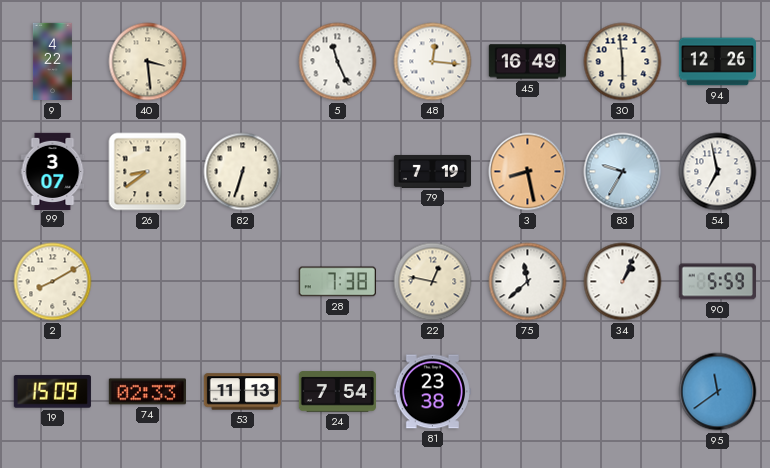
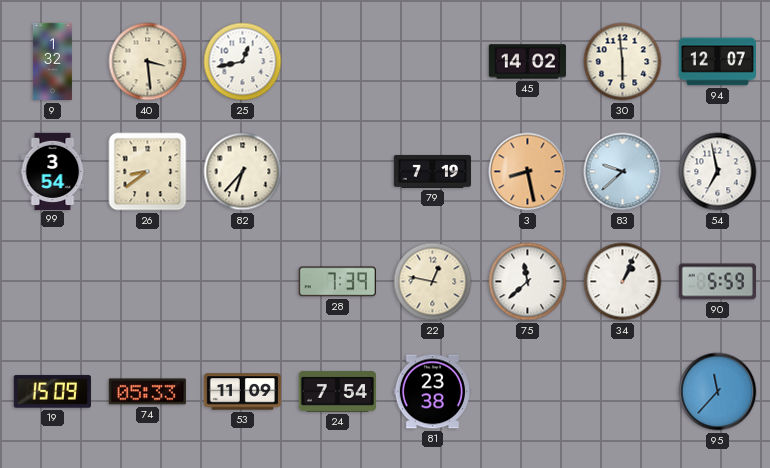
9: 4:22 -> 1:32
25: none -> 12:43
5: 11:26 -> none
48: 12:16 -> none
45: 16:49 -> 14:02
94: 12:26 -> 12:07
99: 3:07 -> 3:54
82: 6:33 -> 6:37
83: 9:35 -> 9:38
2: 8:10 -> none
28: 7:38 -> 7:39
74: 02:33 -> 05:33
53: 11:13 -> 11:09
95: 11:39 -> 11:37
